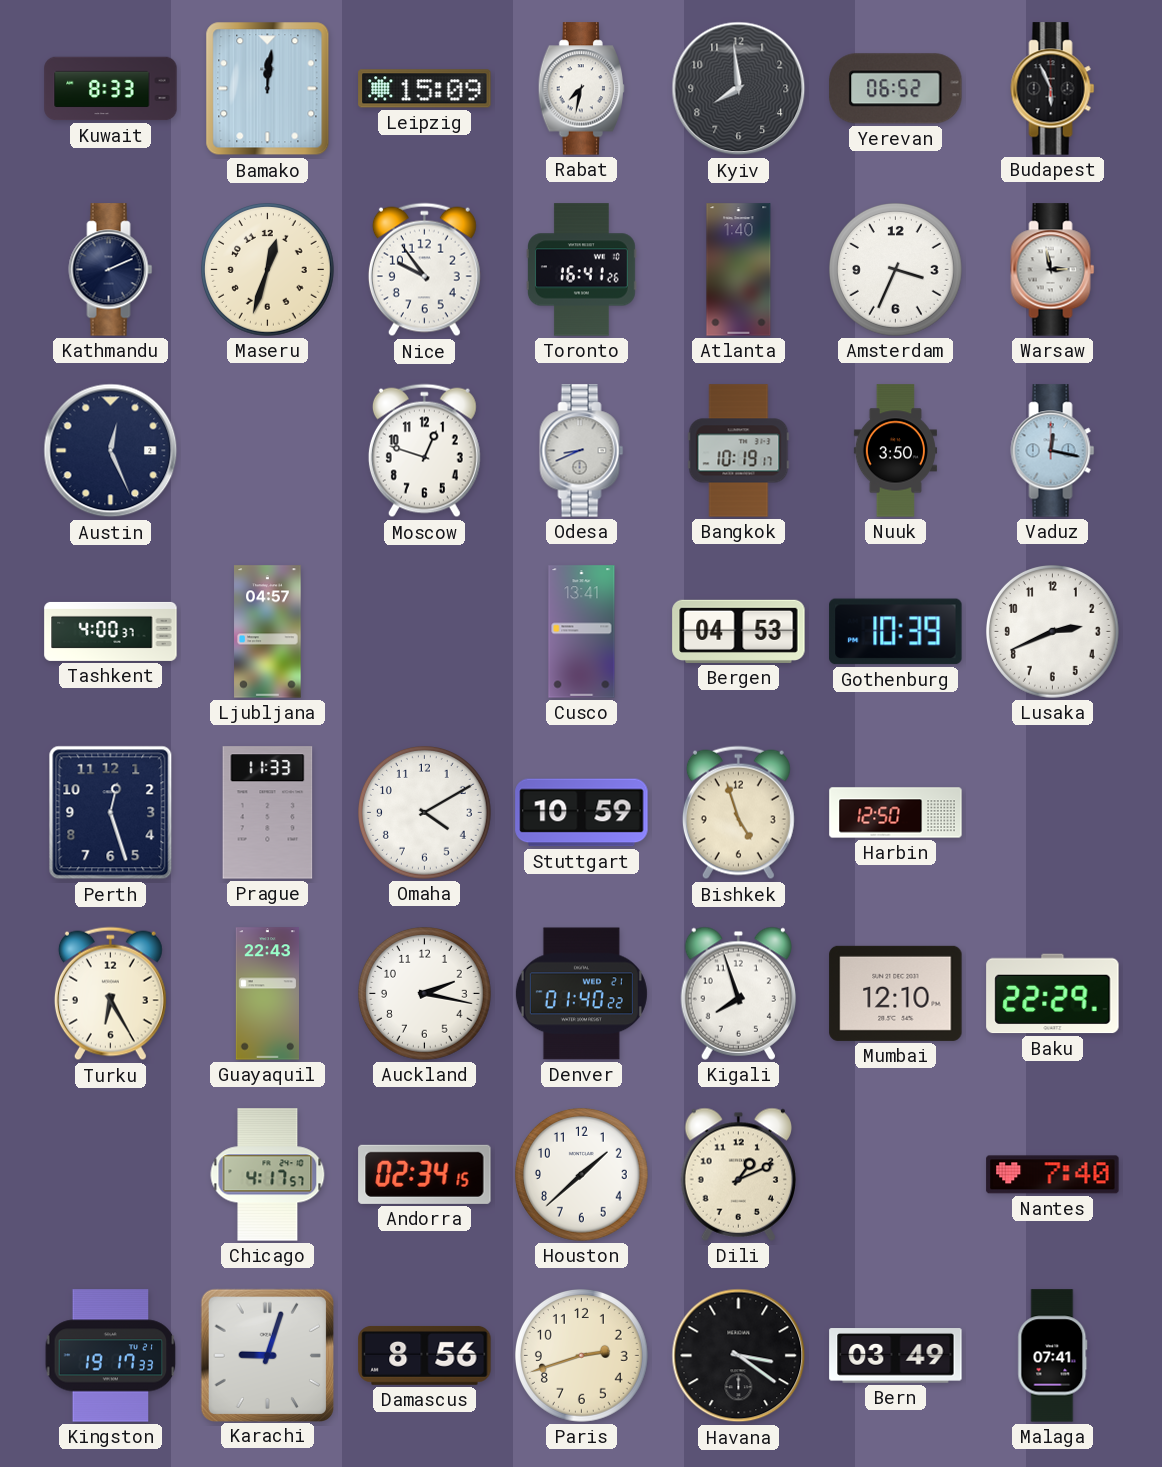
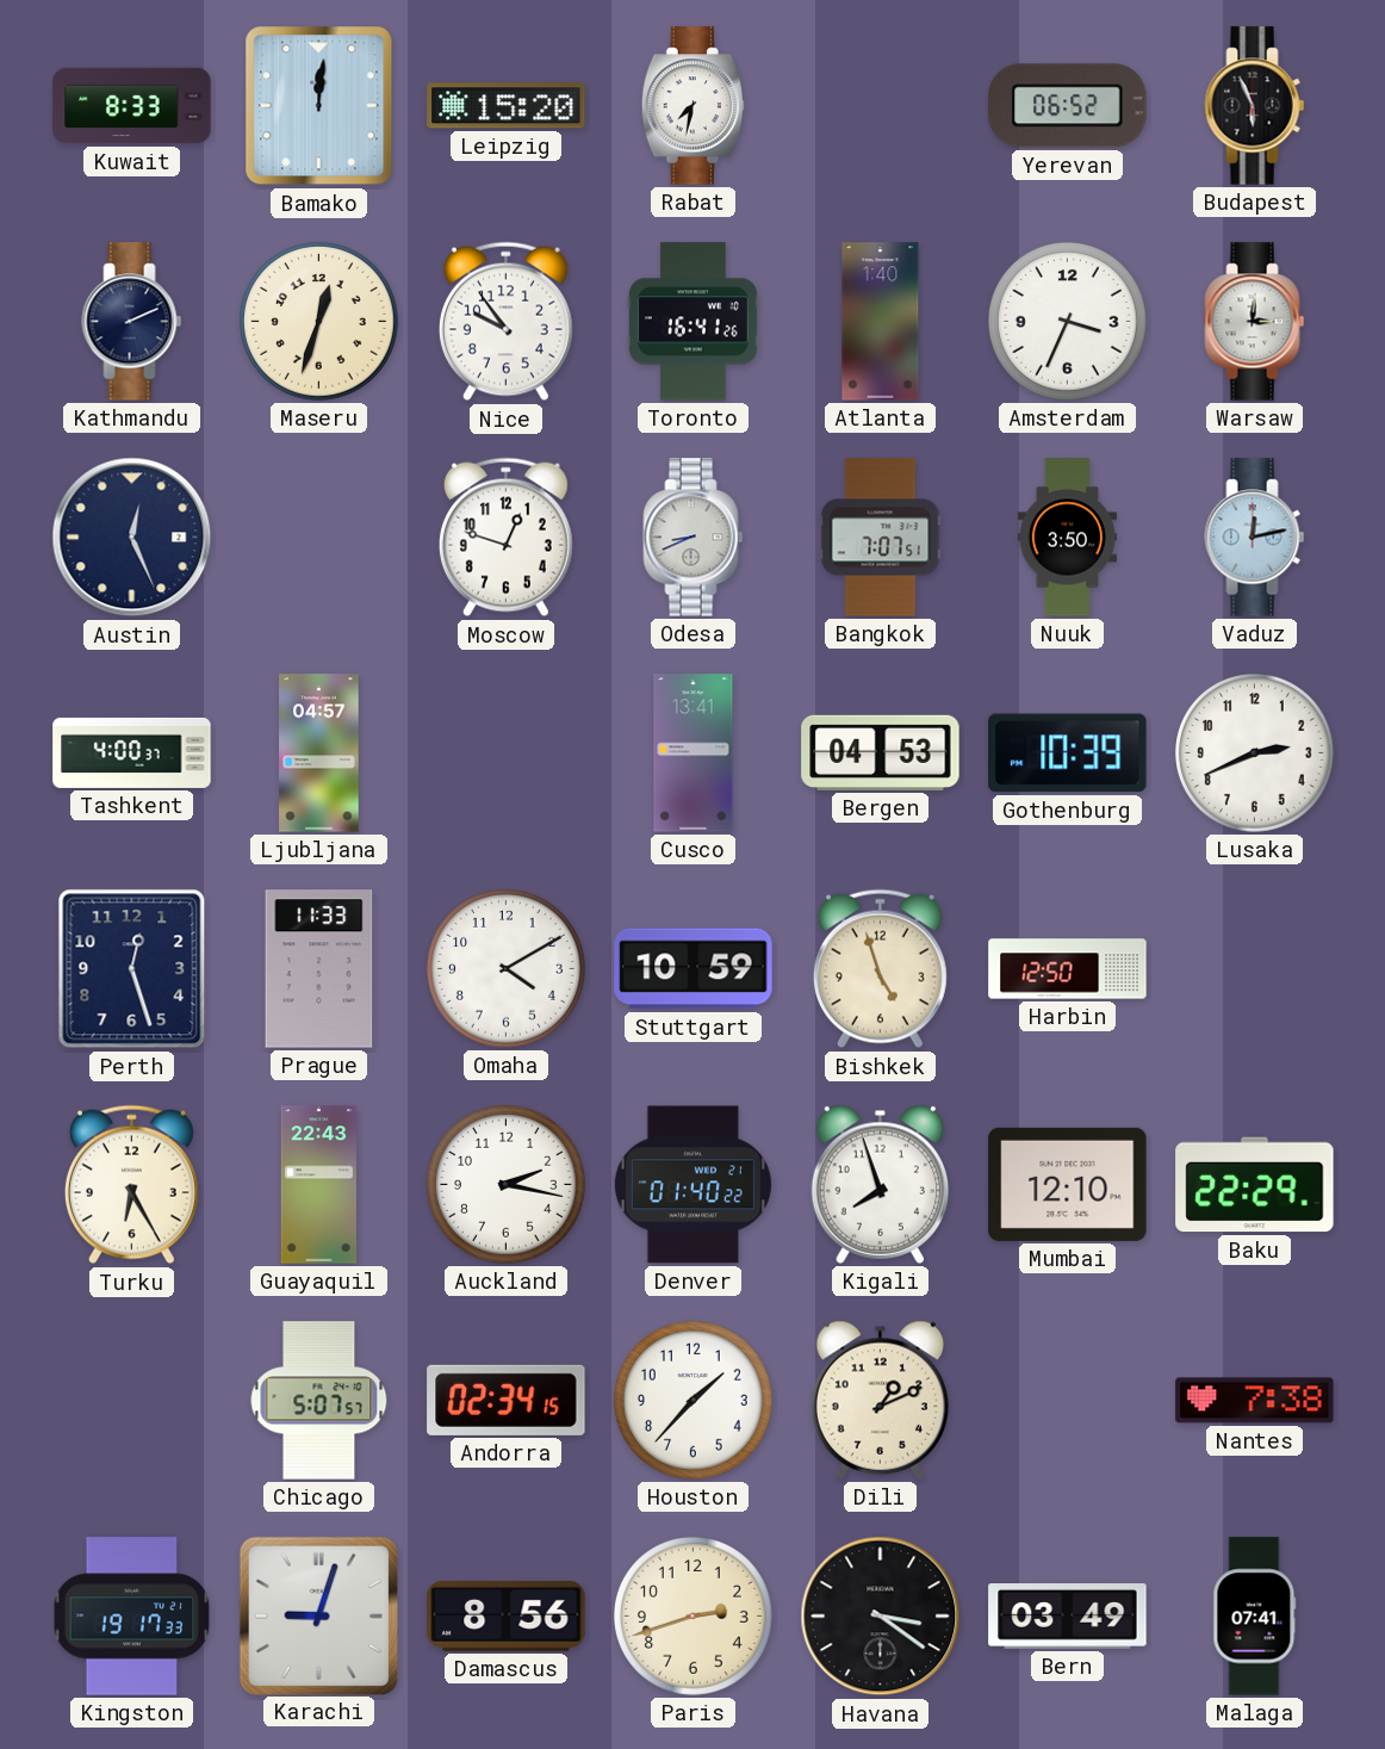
Leipzig: 15:09 -> 15:20
Kyiv: 7:59 -> none
Warsaw: 2:58 -> 3:01
Bangkok: 10:19 -> 7:07
Vaduz: 12:17 -> 12:13
Chicago: 4:17 -> 5:07
Houston: 1:38 -> 1:37
Nantes: 7:40 -> 7:38
